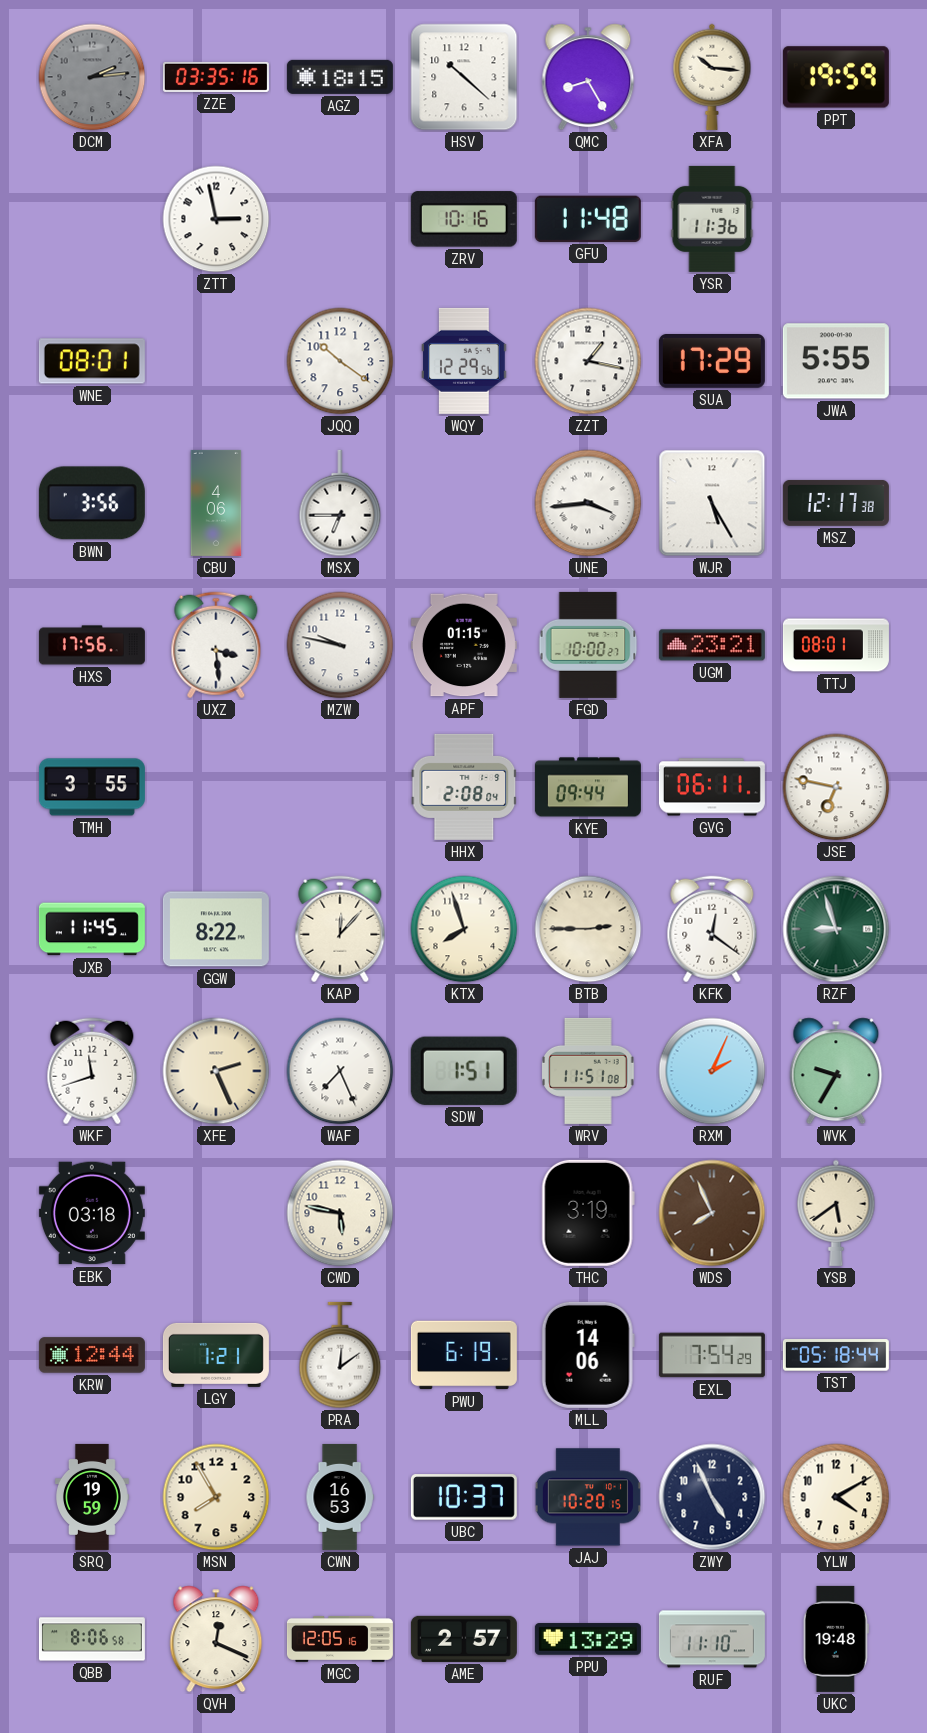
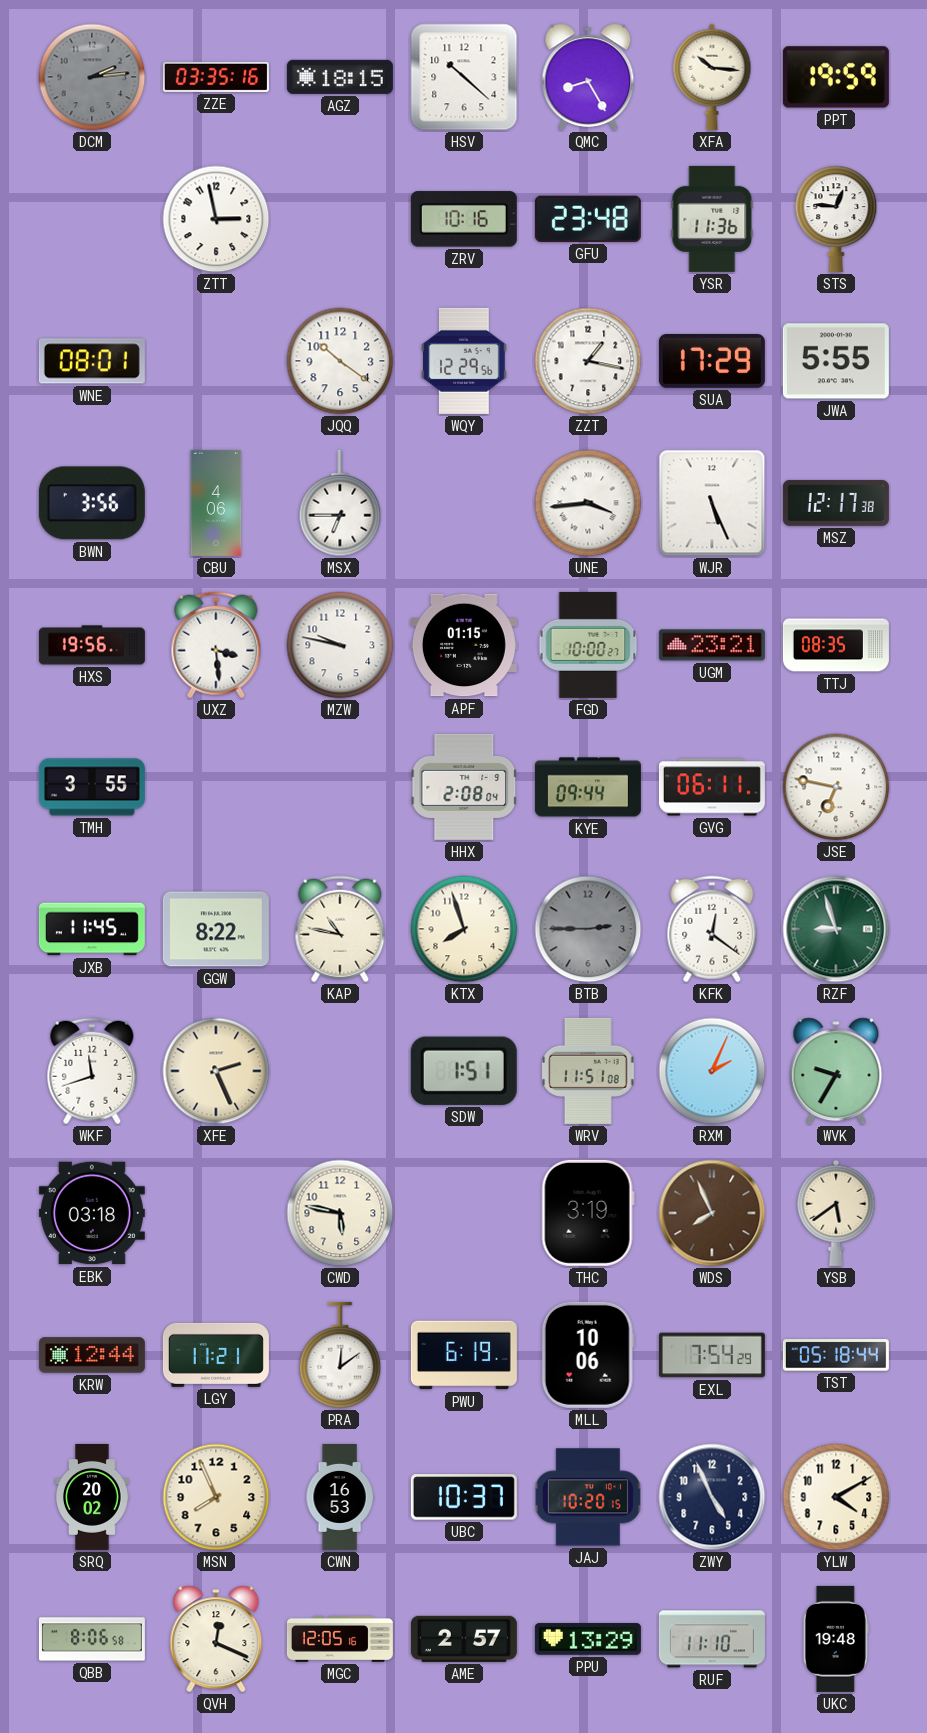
GFU: 11:48 -> 23:48
STS: none -> 12:46
WJR: 5:25 -> 5:26
HXS: 17:56 -> 19:56
TTJ: 08:01 -> 08:35
KAP: 12:07 -> 10:47
BTB dial: cream -> grey
WAF: 7:26 -> none
LGY: 1:21 -> 11:21
MLL: 14:06 -> 10:06
SRQ: 19:59 -> 20:02
MSN: 7:55 -> 7:56
